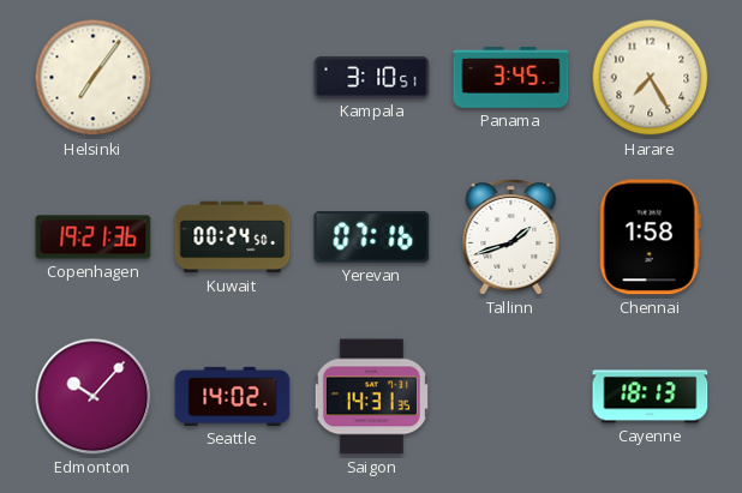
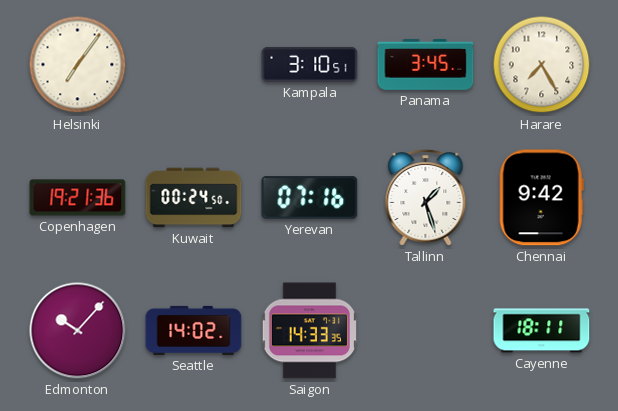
Tallinn: 1:42 -> 1:27
Chennai: 1:58 -> 9:42
Saigon: 14:31 -> 14:33
Cayenne: 18:13 -> 18:11
